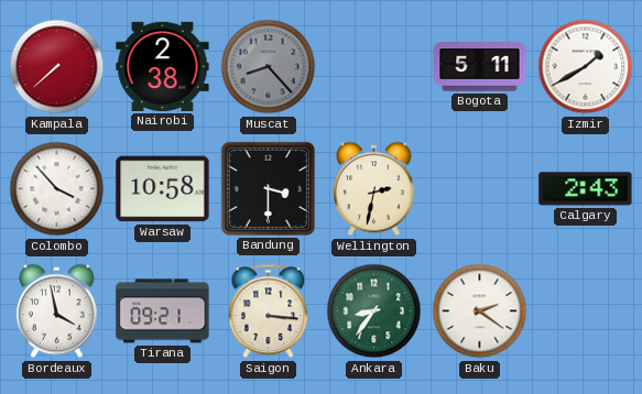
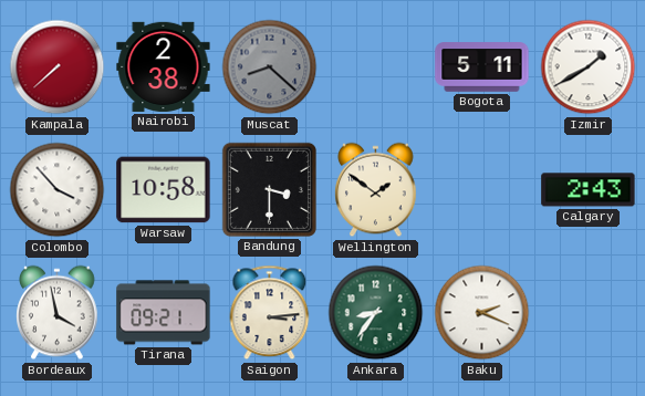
Muscat: 8:23 -> 8:22
Wellington: 2:32 -> 1:51
Saigon: 3:16 -> 3:14
Baku: 2:21 -> 2:19
